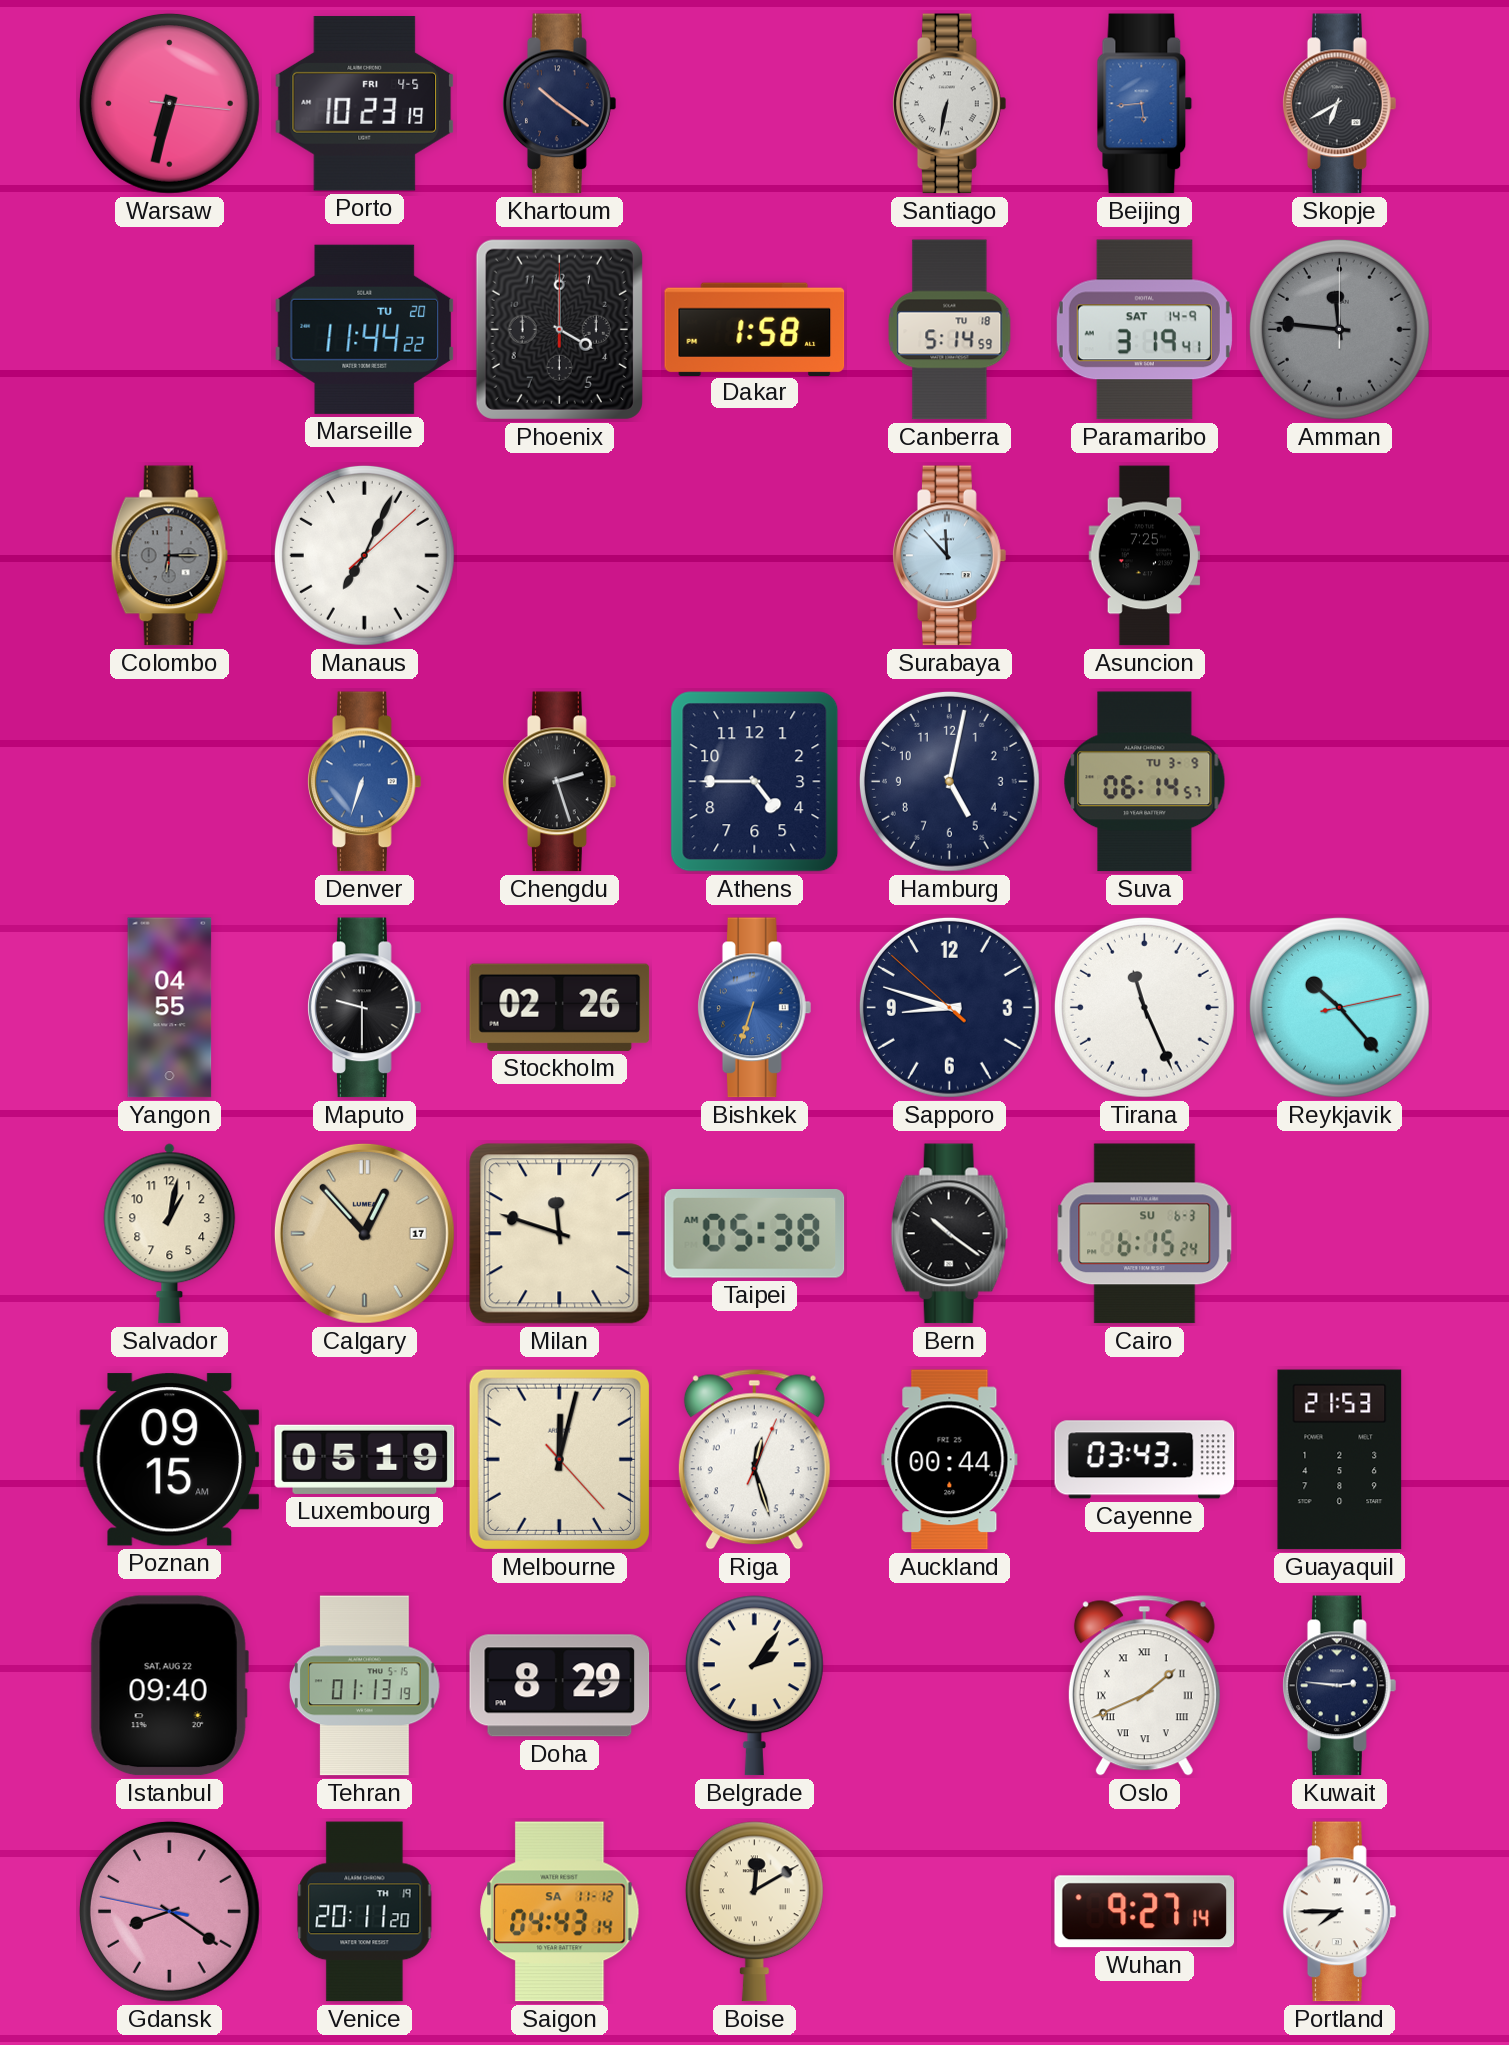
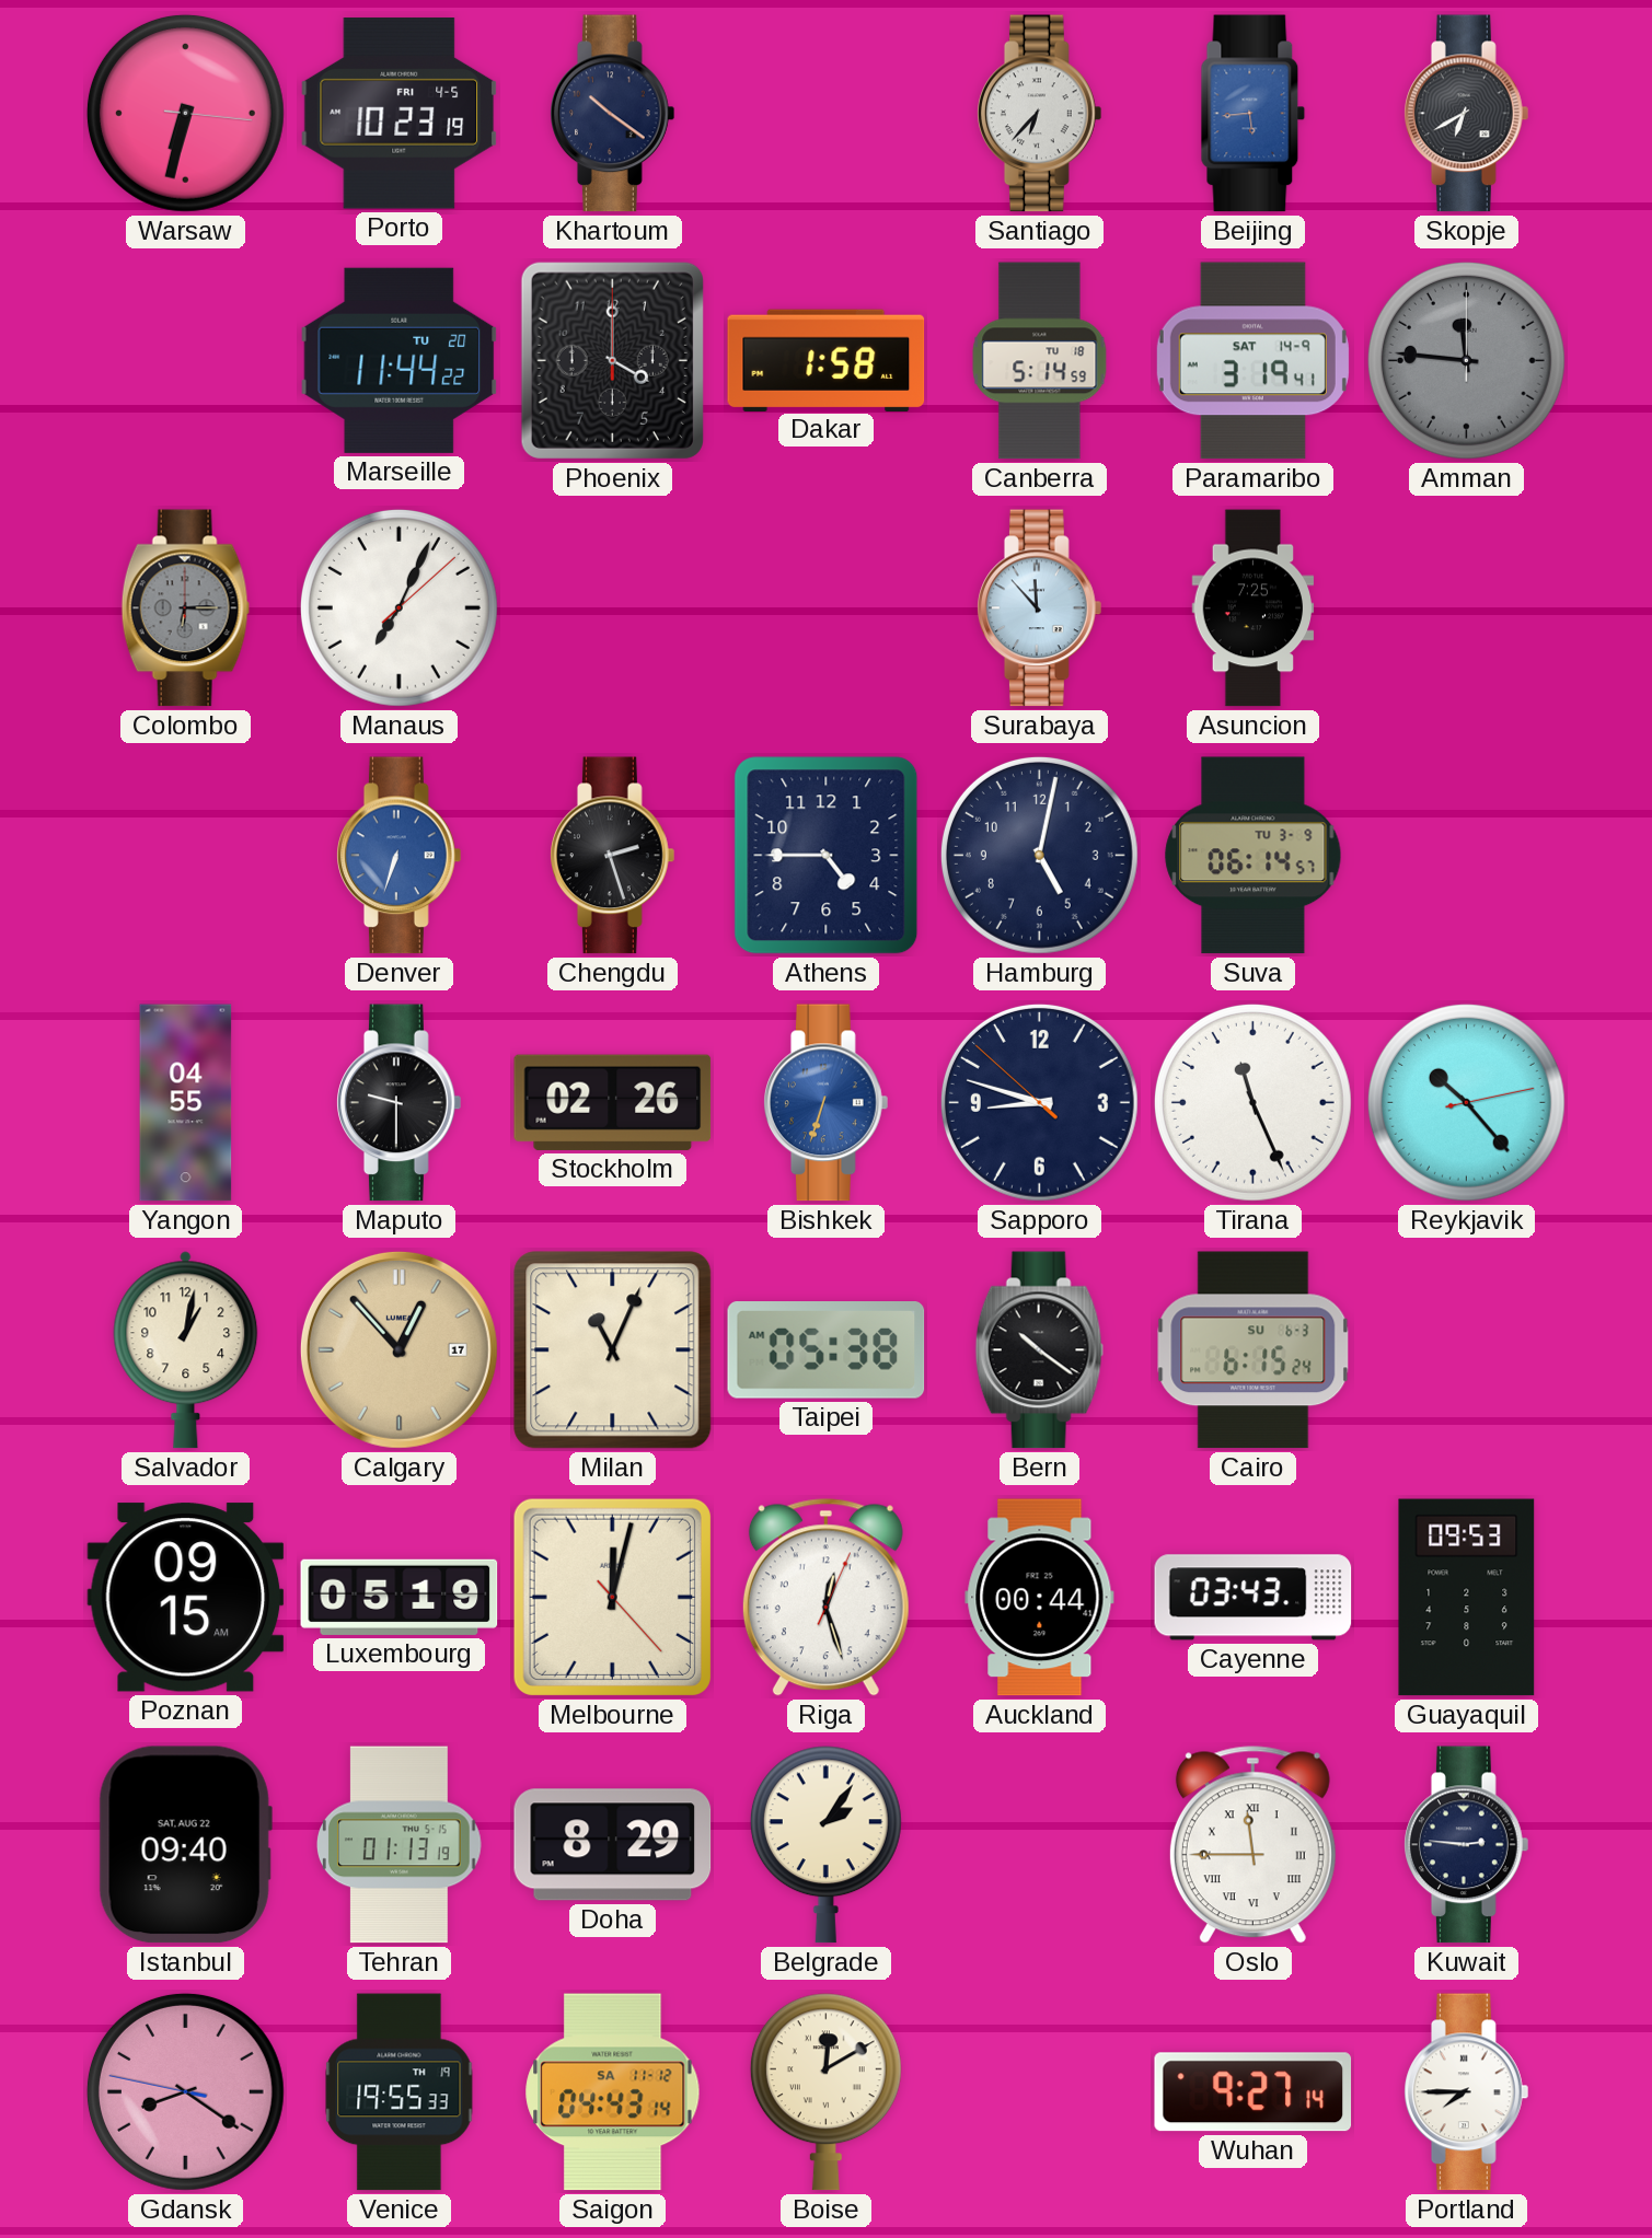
Santiago: 6:32 -> 6:37
Milan: 11:48 -> 11:04
Guayaquil: 21:53 -> 09:53
Oslo: 1:41 -> 11:45
Venice: 20:11 -> 19:55
